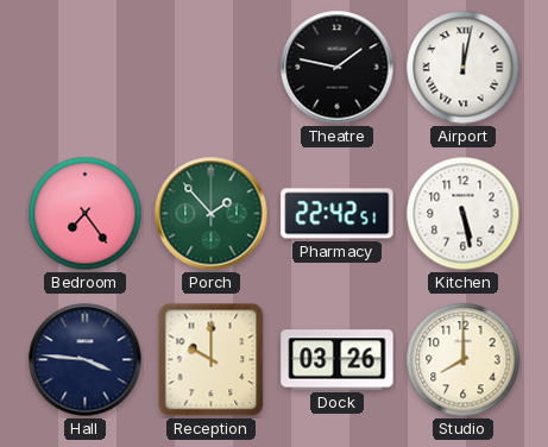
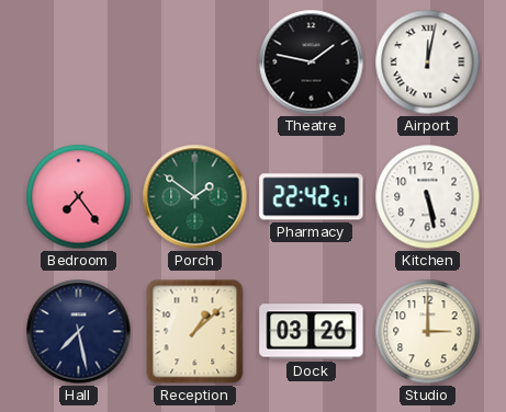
Porch: 1:53 -> 1:51
Hall: 3:46 -> 7:28
Reception: 10:00 -> 1:08
Studio: 8:00 -> 3:00
